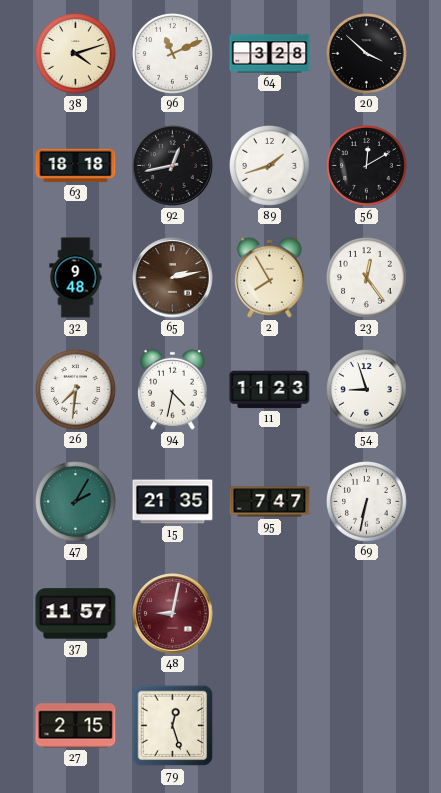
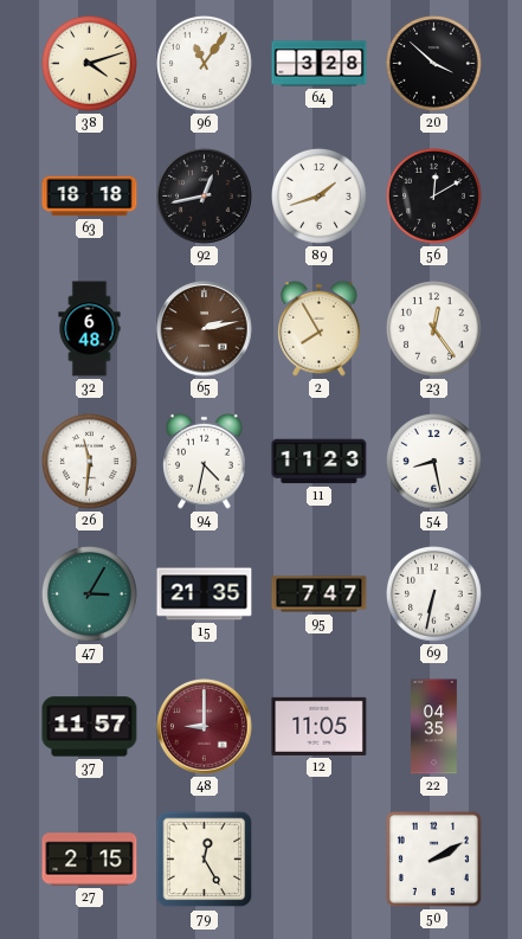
96: 11:11 -> 11:06
32: 9:48 -> 6:48
26: 7:31 -> 11:31
54: 8:57 -> 8:28
47: 2:05 -> 3:05
48: 9:02 -> 9:00
12: none -> 11:05
22: none -> 04:35
79: 12:27 -> 12:25
50: none -> 2:10
